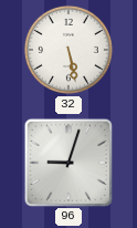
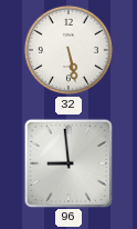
96: 9:03 -> 8:59
